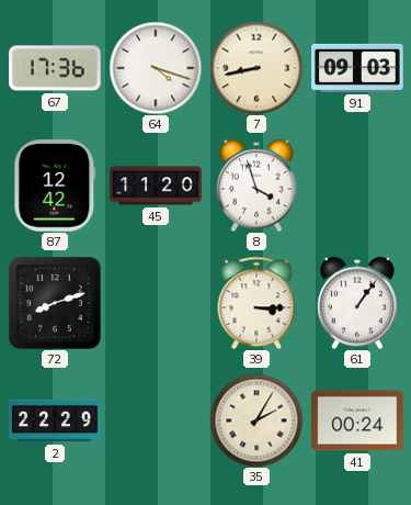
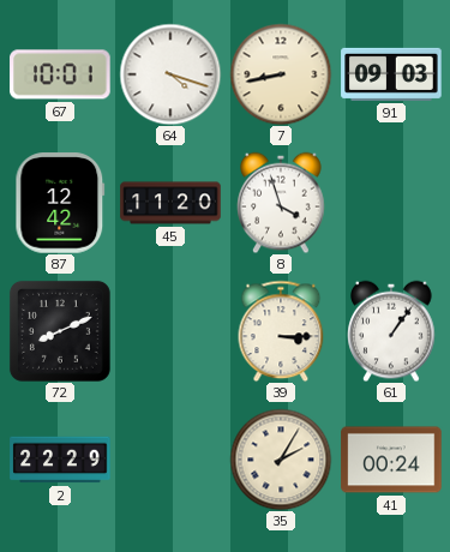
67: 17:36 -> 10:01
72: 8:12 -> 8:11
